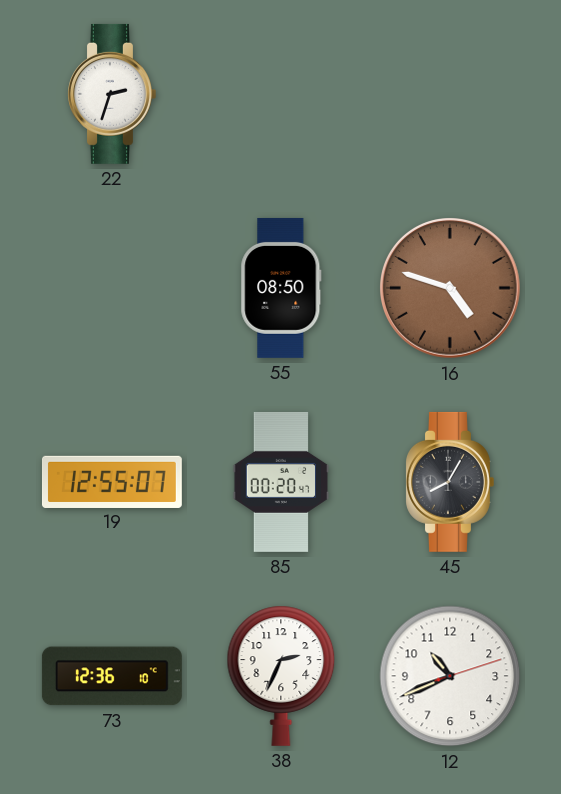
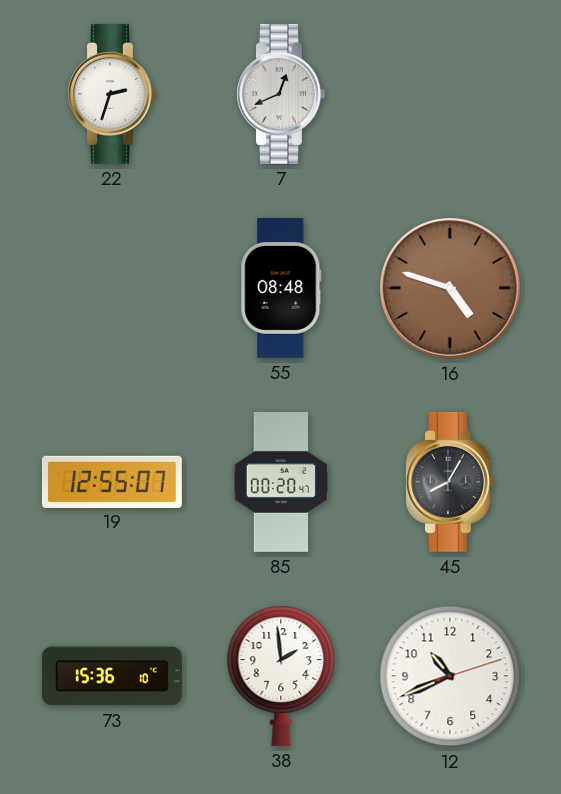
7: none -> 12:41
55: 08:50 -> 08:48
73: 12:36 -> 15:36
38: 2:34 -> 1:59
